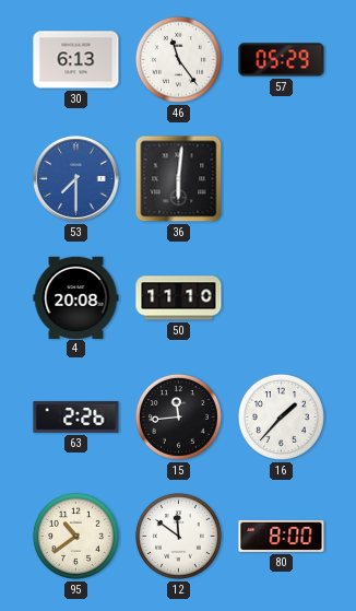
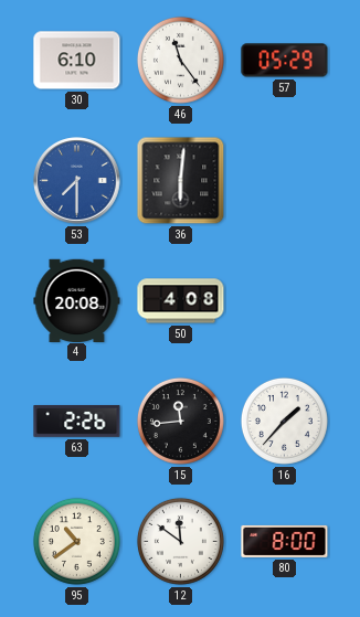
30: 6:13 -> 6:10
50: 11:10 -> 4:08
